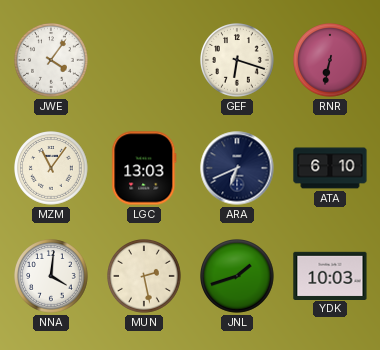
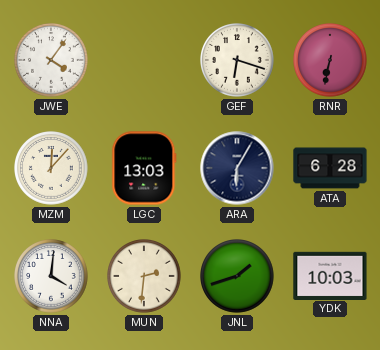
MZM: 11:06 -> 12:07
ARA: 6:41 -> 6:05
ATA: 6:10 -> 6:28
MUN: 2:28 -> 2:31
